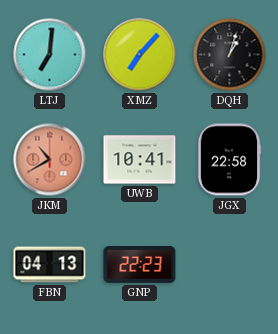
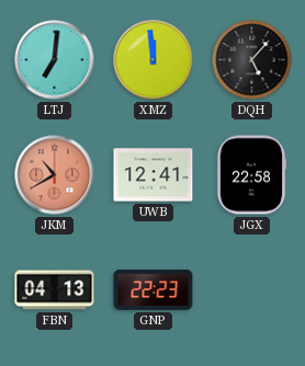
XMZ: 7:07 -> 11:59
DQH: 1:03 -> 5:07
UWB: 10:41 -> 12:41
